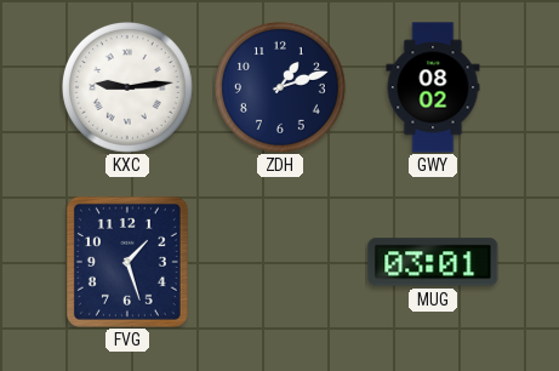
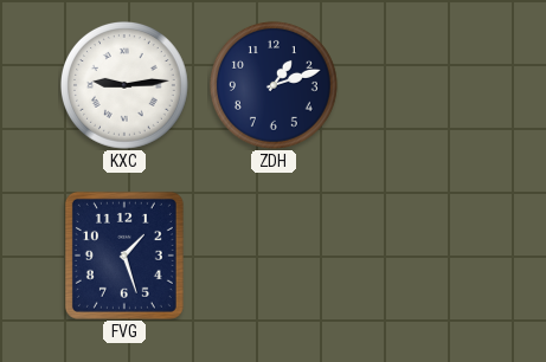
GWY: 08:02 -> none
MUG: 03:01 -> none
